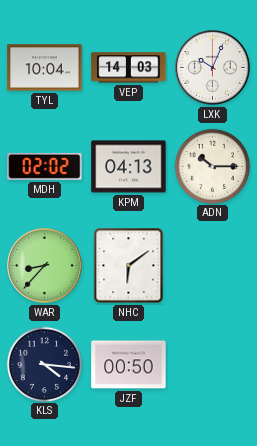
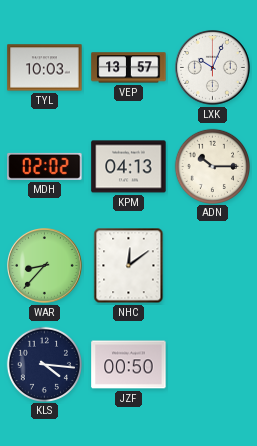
TYL: 10:04 -> 10:03
VEP: 14:03 -> 13:57
NHC: 6:09 -> 12:09
